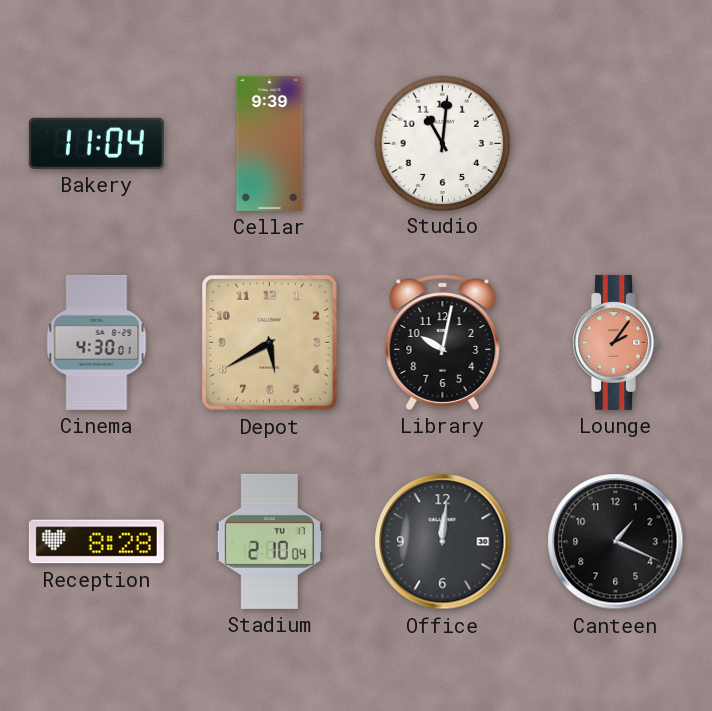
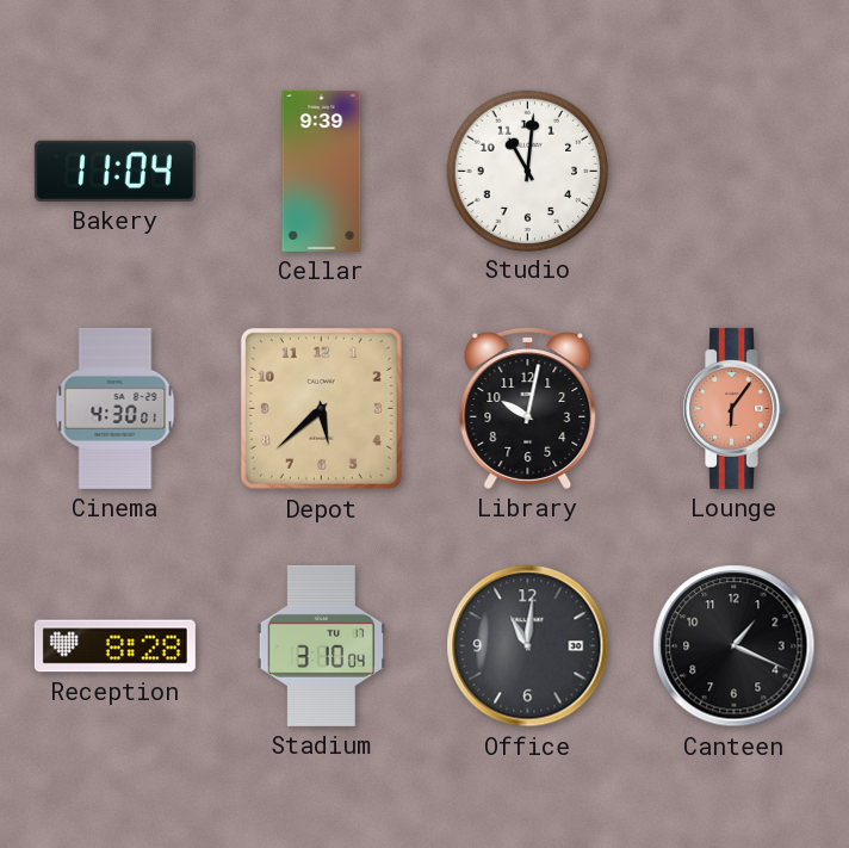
Depot: 5:40 -> 5:38
Lounge: 2:06 -> 6:06
Stadium: 2:10 -> 3:10
Office: 12:01 -> 11:01
